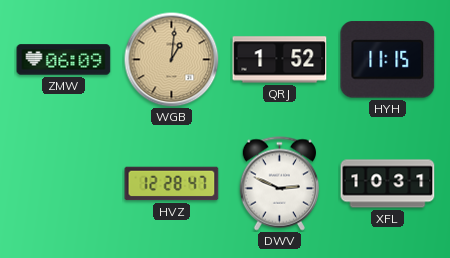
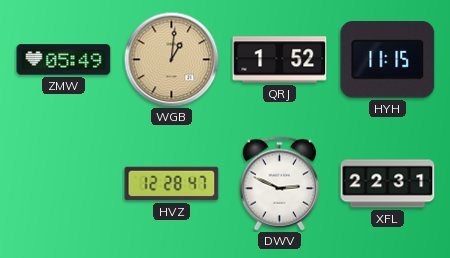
ZMW: 06:09 -> 05:49
XFL: 10:31 -> 22:31
